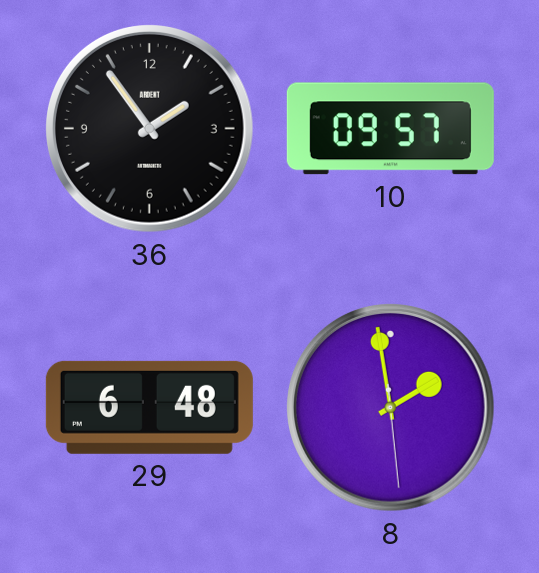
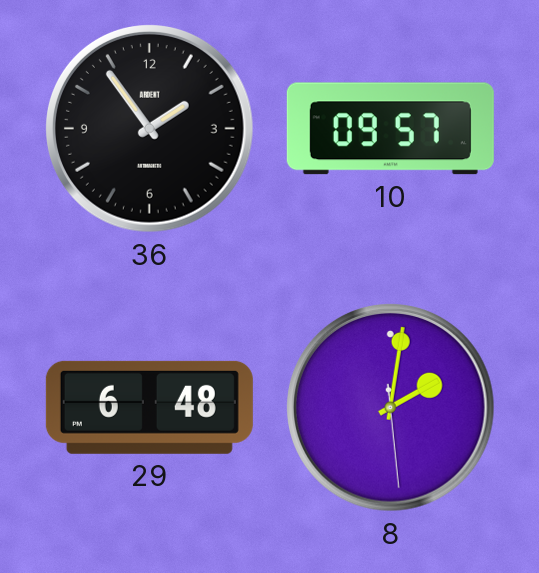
8: 1:58 -> 2:01
